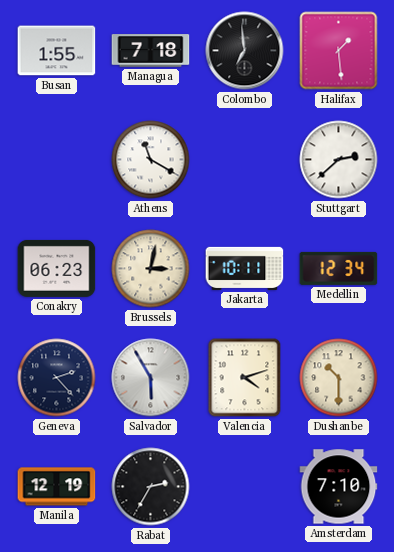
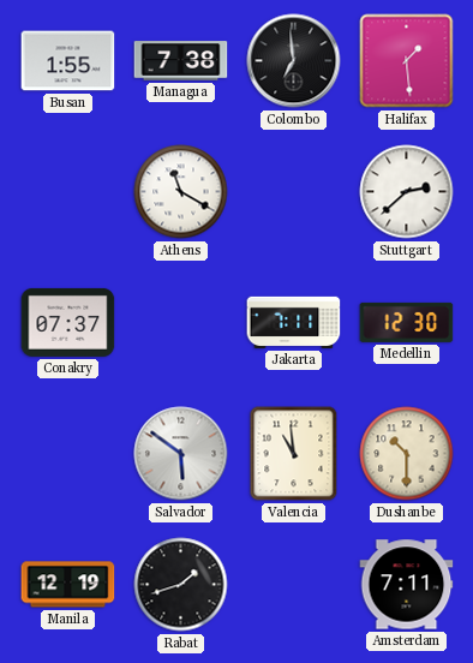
Managua: 7:18 -> 7:38
Conakry: 06:23 -> 07:37
Brussels: 3:02 -> none
Jakarta: 10:11 -> 7:11
Medellin: 12:34 -> 12:30
Geneva: 2:23 -> none
Salvador: 5:55 -> 5:51
Valencia: 4:12 -> 10:59
Rabat: 2:35 -> 1:42
Amsterdam: 7:10 -> 7:11
